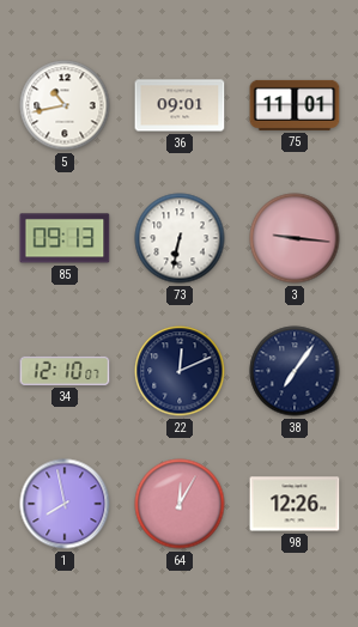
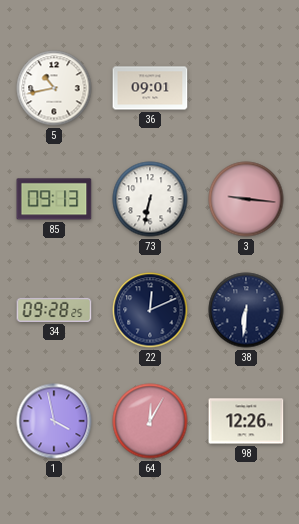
75: 11:01 -> none
34: 12:10 -> 09:28
38: 7:06 -> 6:31
1: 7:58 -> 3:58
